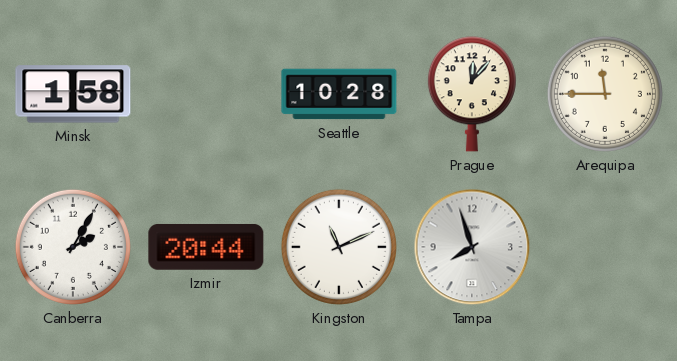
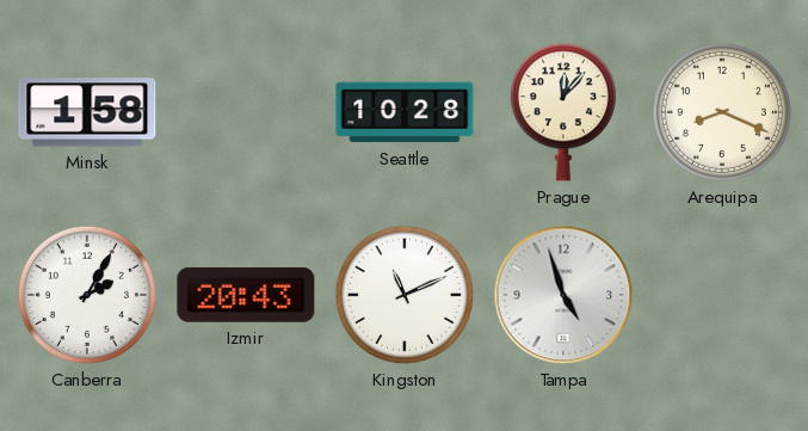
Arequipa: 11:45 -> 8:19
Izmir: 20:44 -> 20:43
Tampa: 7:57 -> 4:57
